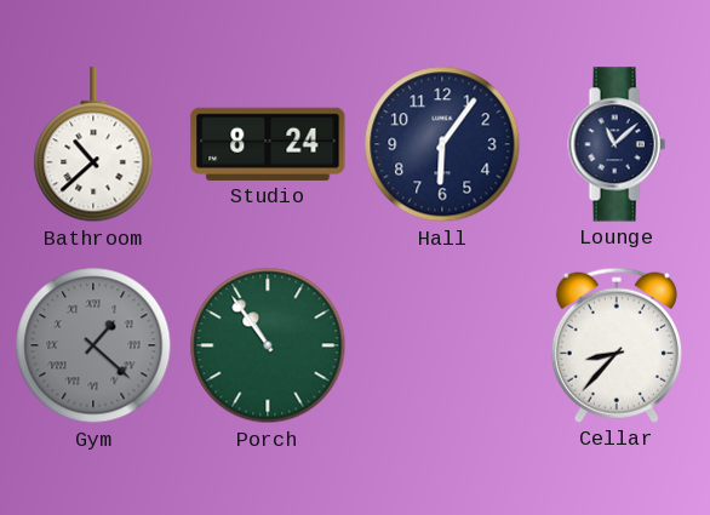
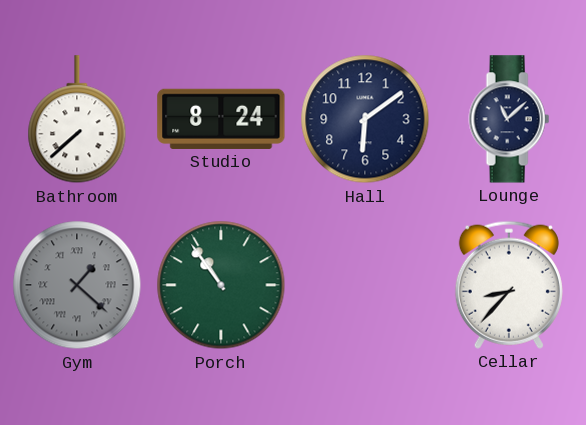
Bathroom: 10:38 -> 7:38
Hall: 6:06 -> 6:09
